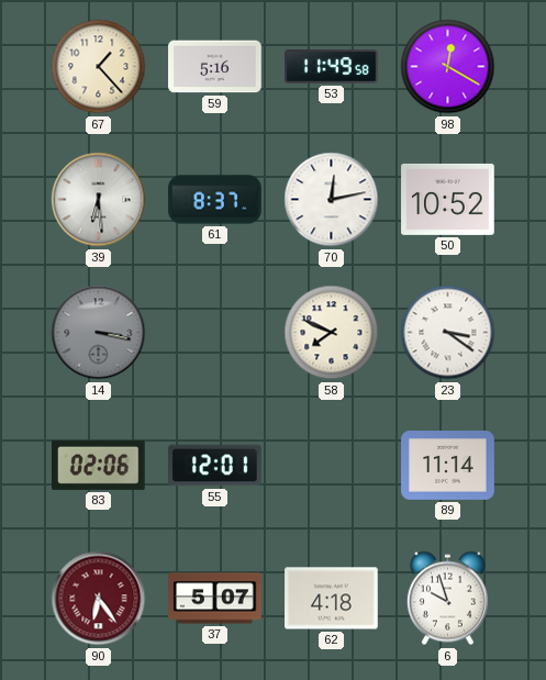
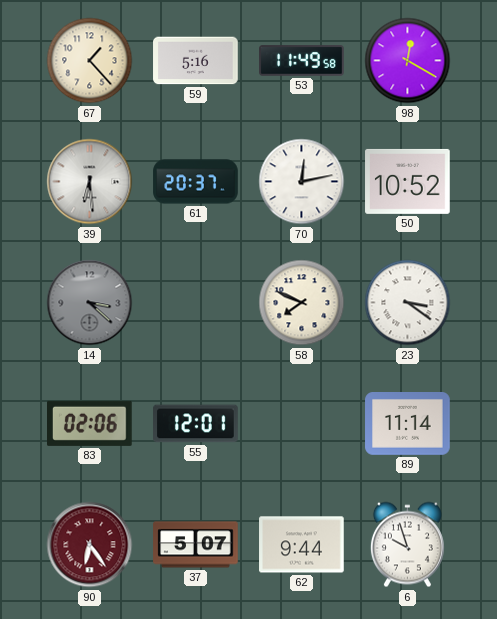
61: 8:37 -> 20:37
14: 3:17 -> 3:22
62: 4:18 -> 9:44
